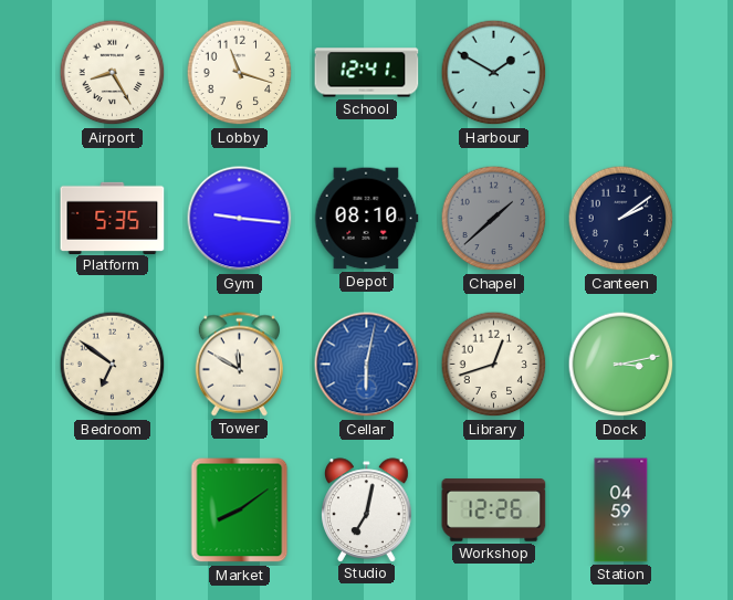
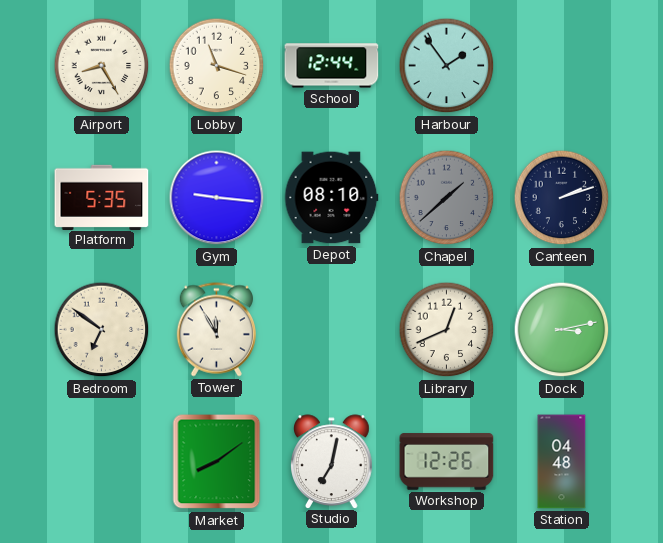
School: 12:41 -> 12:44
Harbour: 1:50 -> 1:54
Canteen: 2:09 -> 2:12
Tower: 11:50 -> 11:55
Cellar: 6:02 -> none
Library: 12:42 -> 12:41
Station: 04:59 -> 04:48
